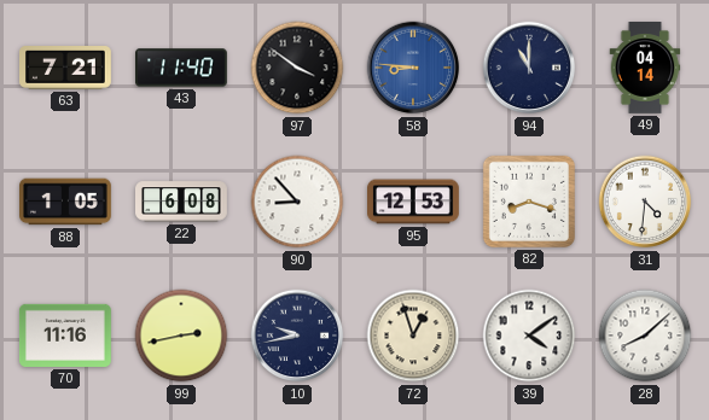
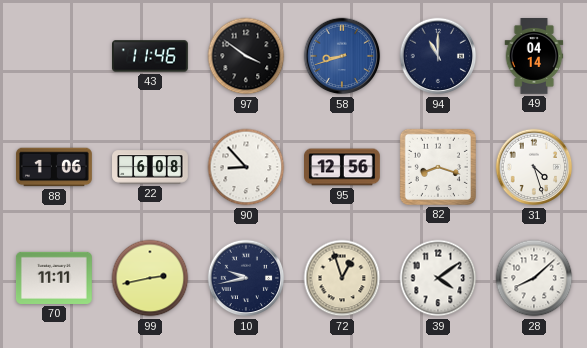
63: 7:21 -> none
43: 11:40 -> 11:46
58: 8:46 -> 8:42
88: 1:05 -> 1:06
95: 12:53 -> 12:56
31: 4:31 -> 4:27
70: 11:16 -> 11:11
